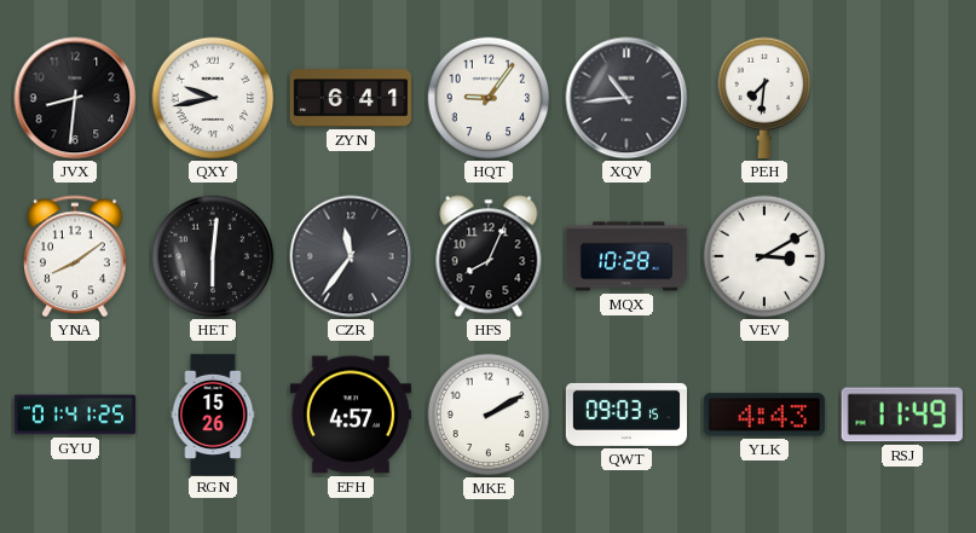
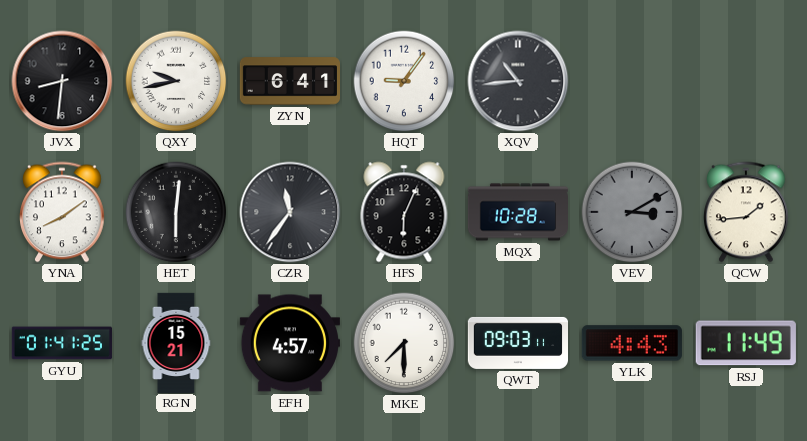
PEH: 7:31 -> none
HFS: 8:04 -> 6:04
VEV dial: white -> grey
QCW: none -> 1:44
RGN: 15:26 -> 15:21
MKE: 2:10 -> 7:30
QWT: 09:03:15 -> 09:03:11
